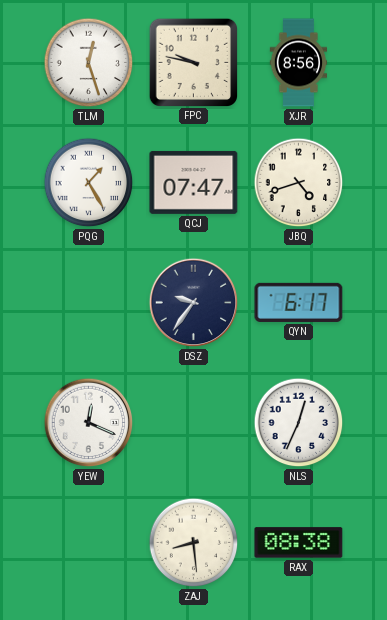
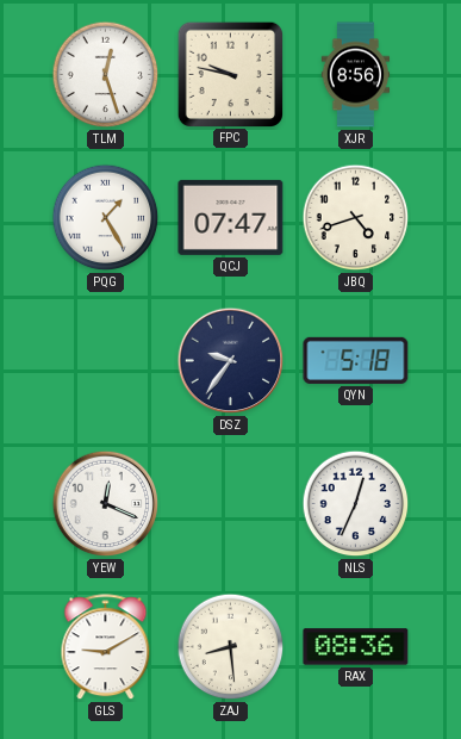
QYN: 6:17 -> 5:18
GLS: none -> 9:10
RAX: 08:38 -> 08:36
